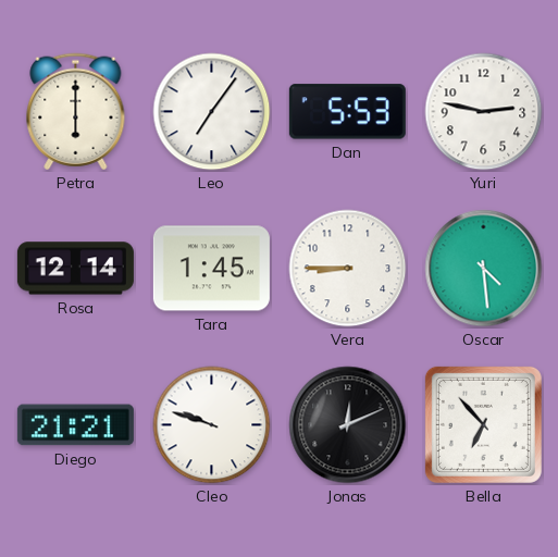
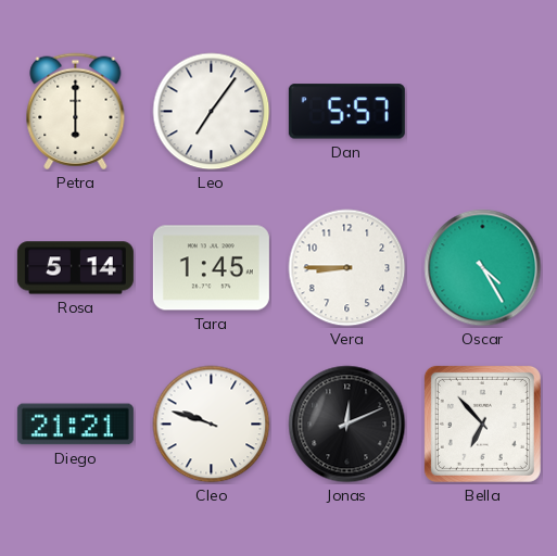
Dan: 5:53 -> 5:57
Yuri: 2:47 -> none
Rosa: 12:14 -> 5:14
Oscar: 4:29 -> 4:25
